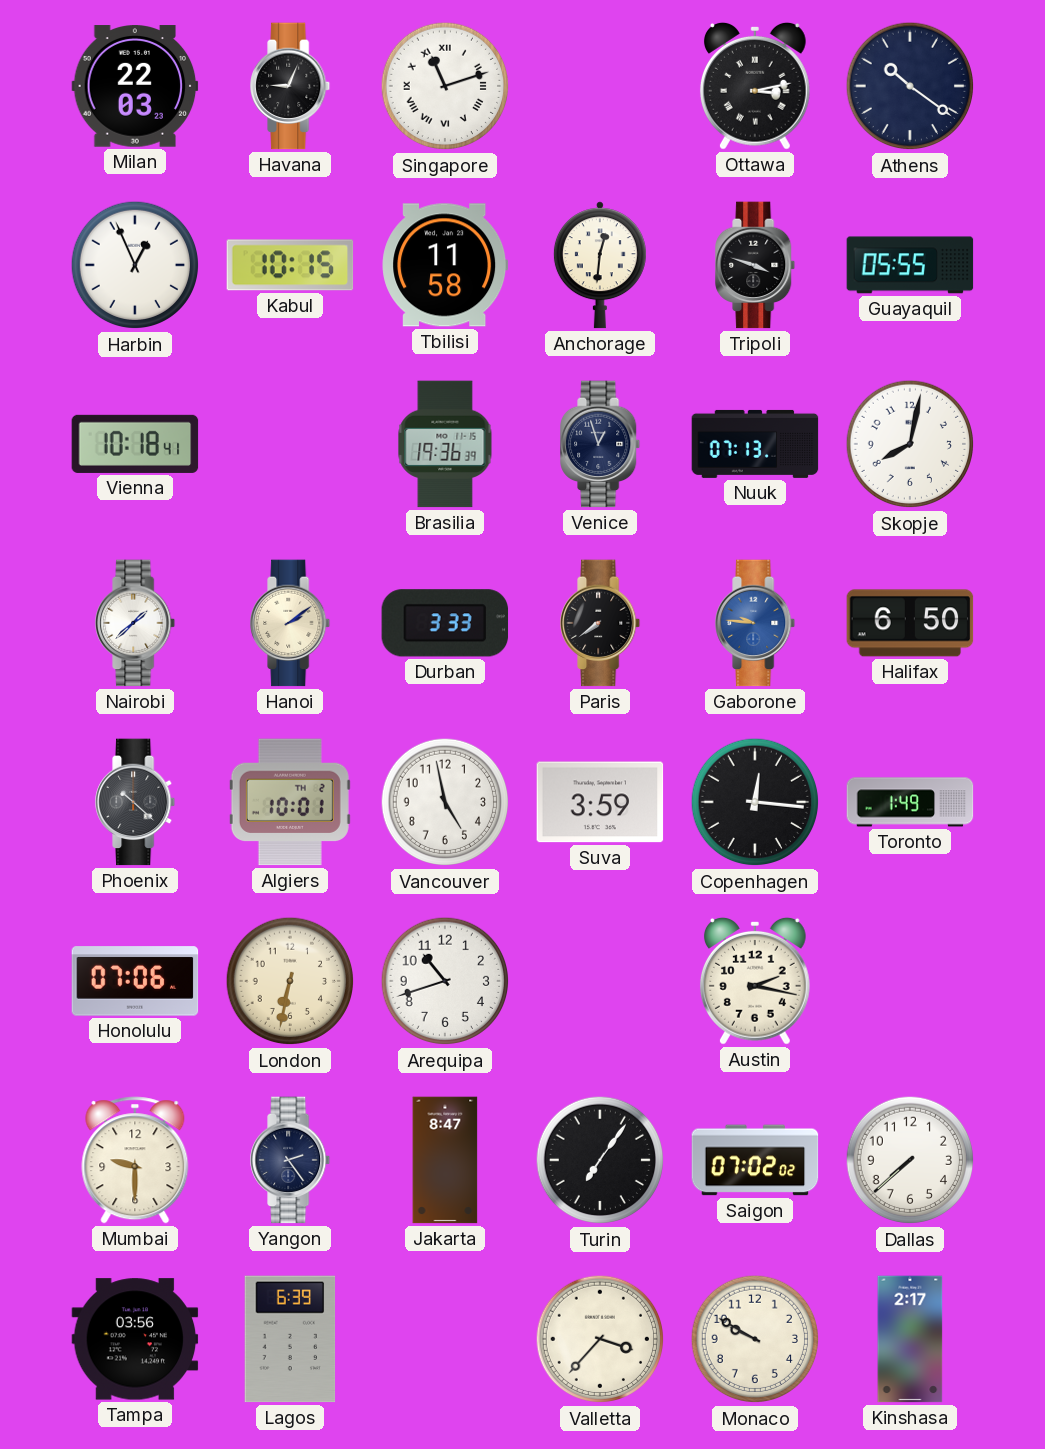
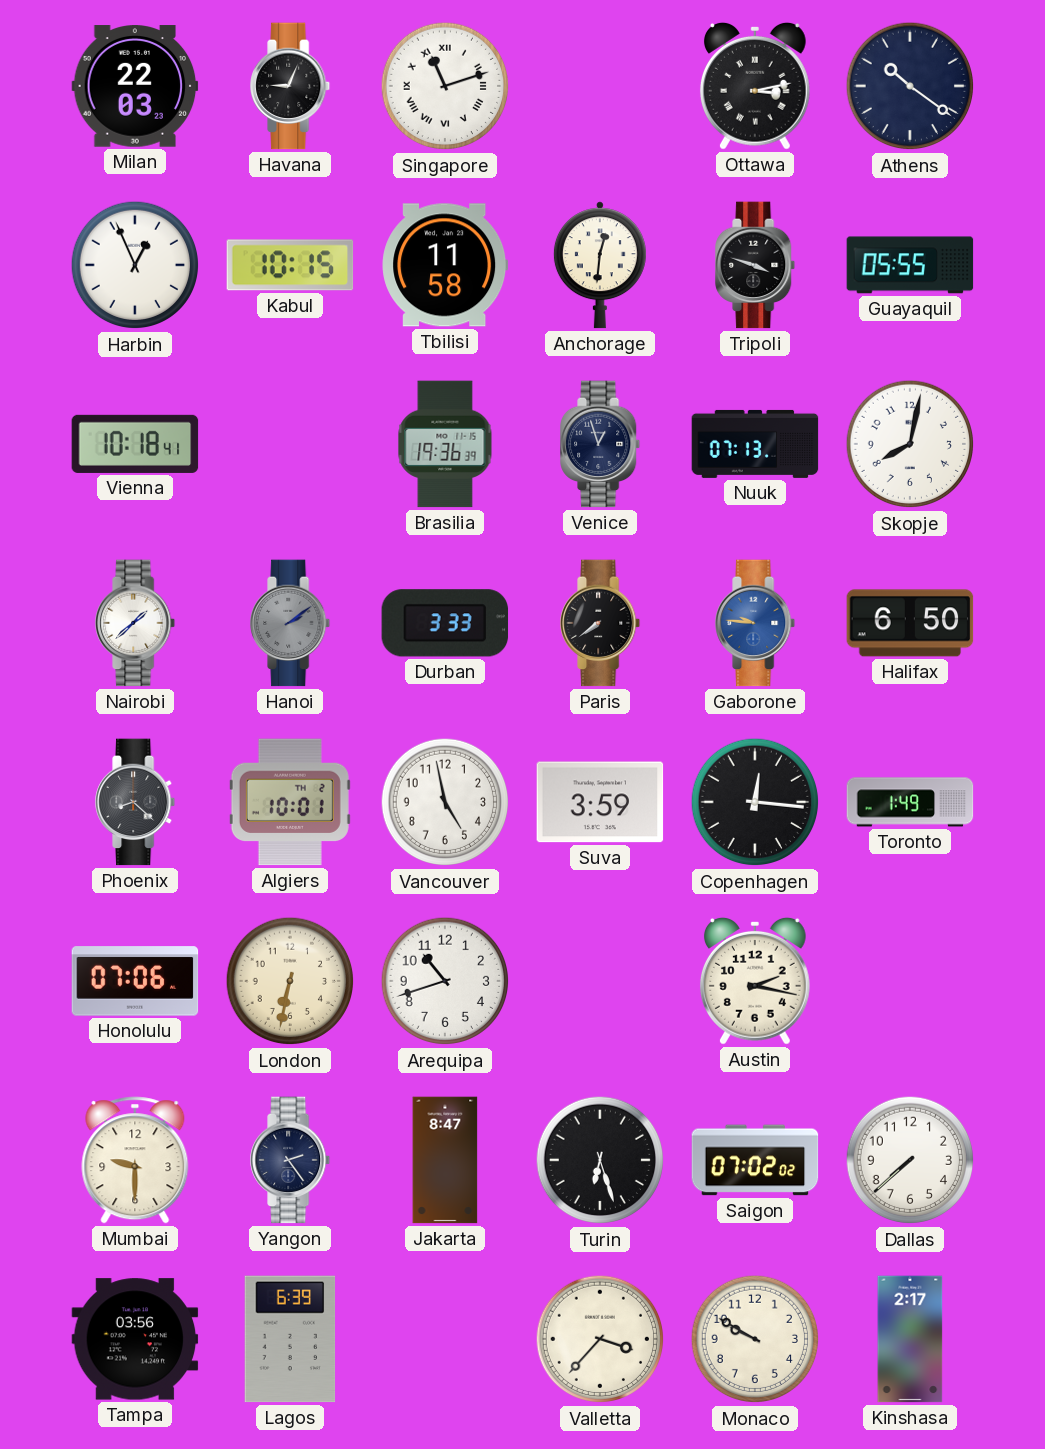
Hanoi dial: cream -> grey
Phoenix: 10:22 -> 8:22
Turin: 7:06 -> 6:27
